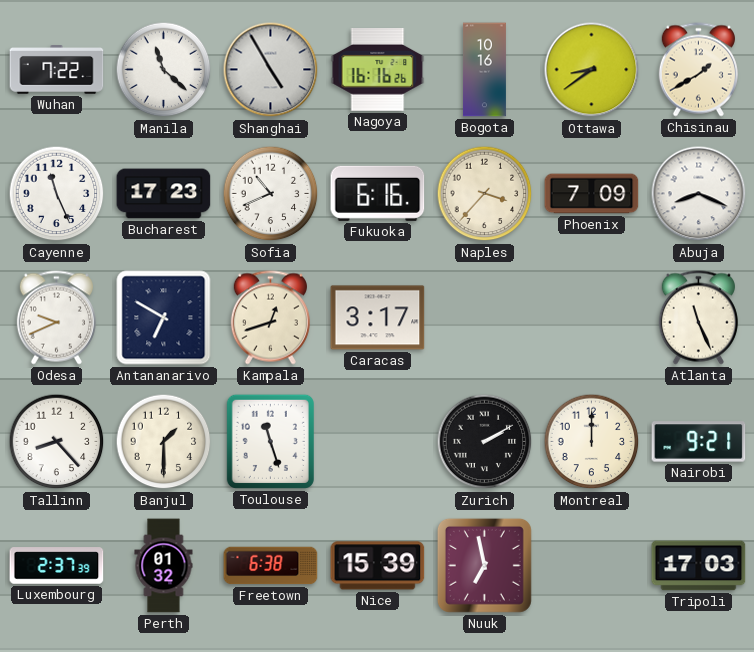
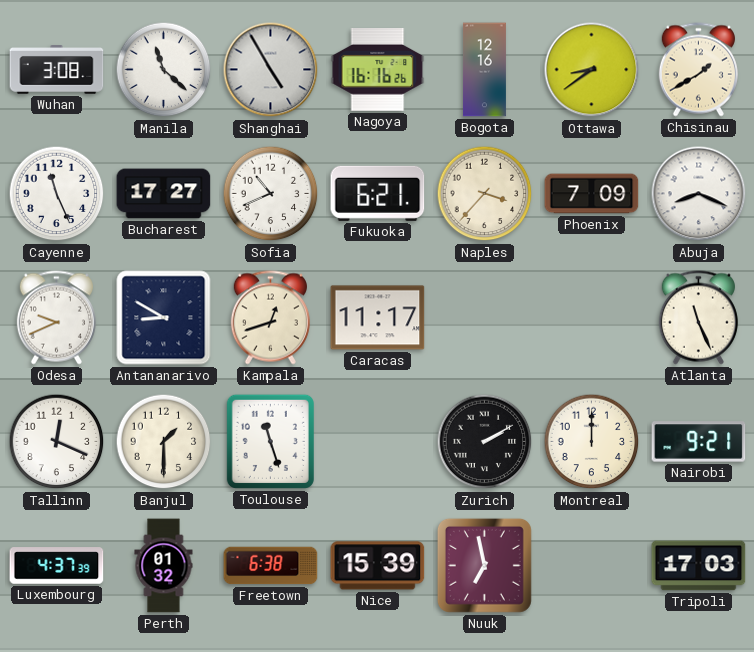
Wuhan: 7:22 -> 3:08
Bogota: 10:16 -> 12:16
Bucharest: 17:23 -> 17:27
Fukuoka: 6:16 -> 6:21
Antananarivo: 6:50 -> 8:50
Caracas: 3:17 -> 11:17
Tallinn: 8:23 -> 12:19
Luxembourg: 2:37 -> 4:37
